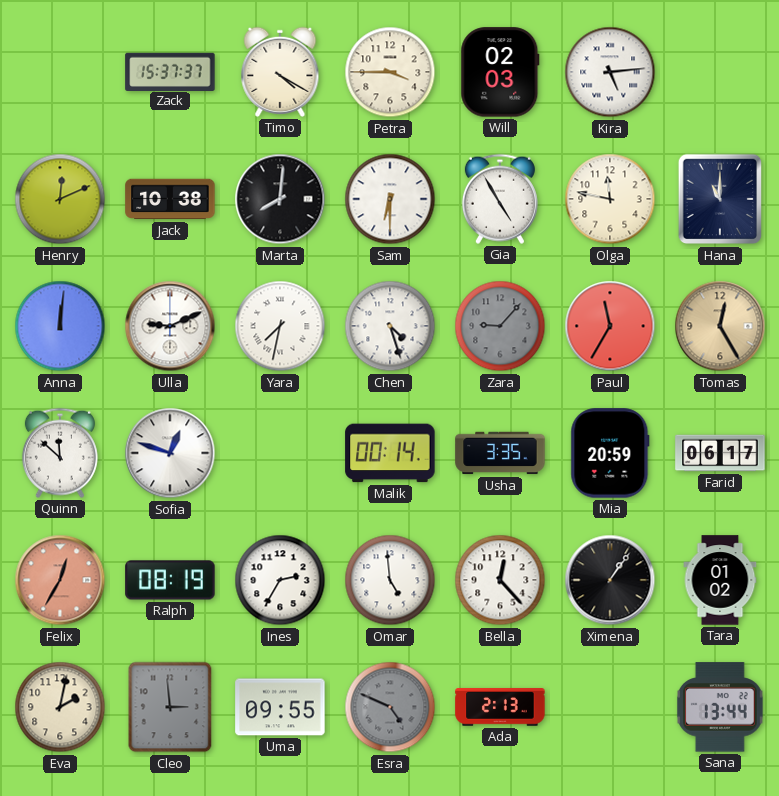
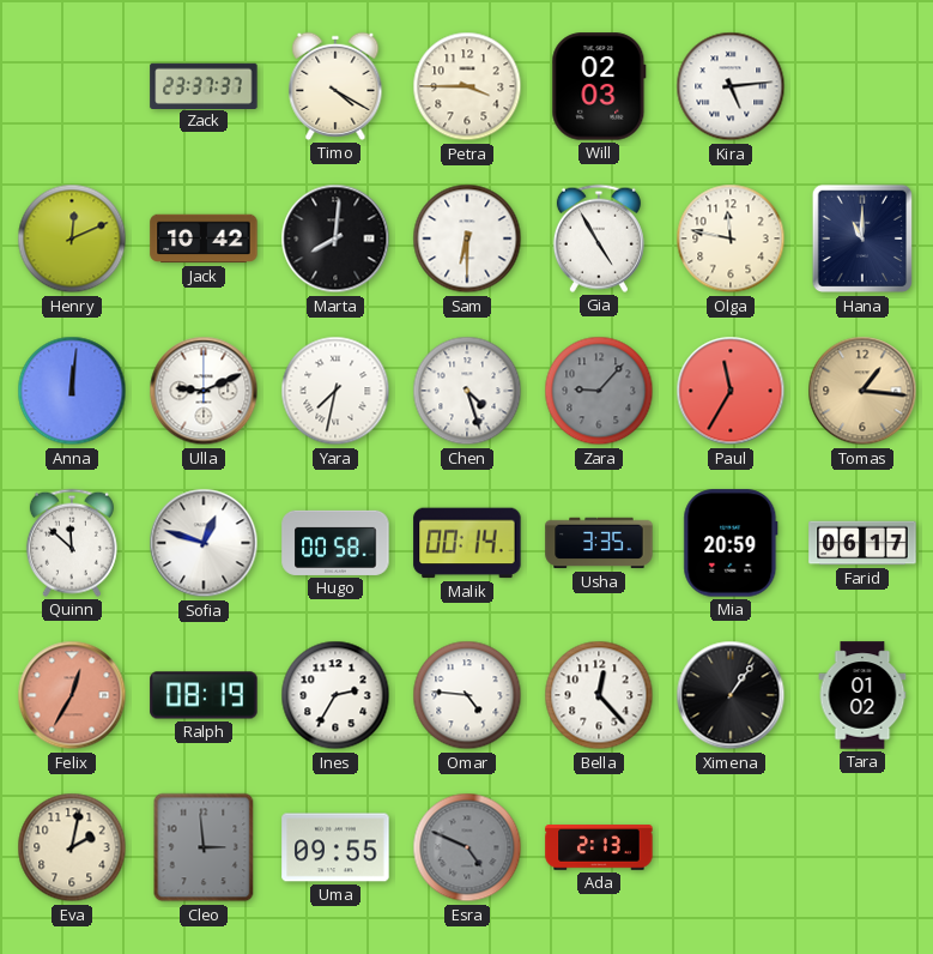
Zack: 15:37 -> 23:37
Jack: 10:38 -> 10:42
Tomas: 12:25 -> 1:16
Hugo: none -> 00:58
Omar: 4:59 -> 4:46
Sana: 13:44 -> none
